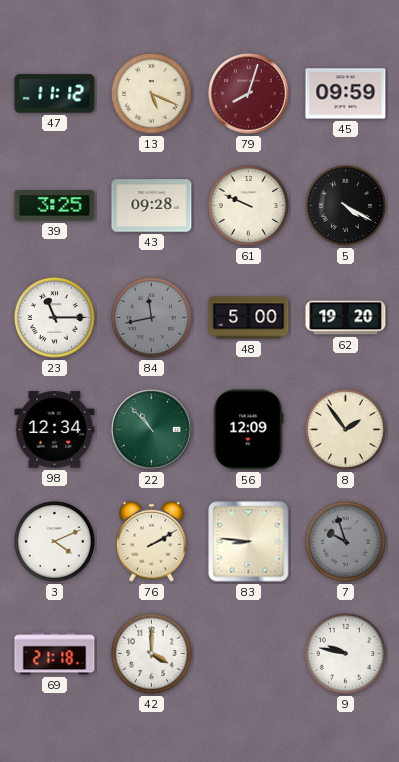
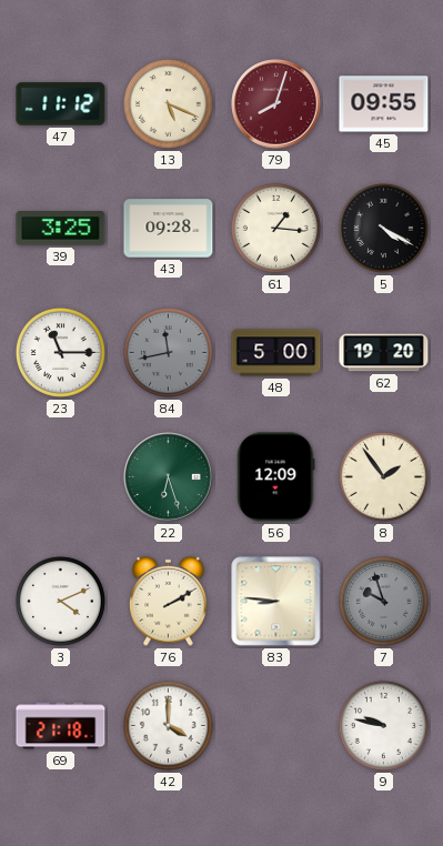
45: 09:59 -> 09:55
61: 9:49 -> 1:16
98: 12:34 -> none
22: 10:53 -> 6:27
